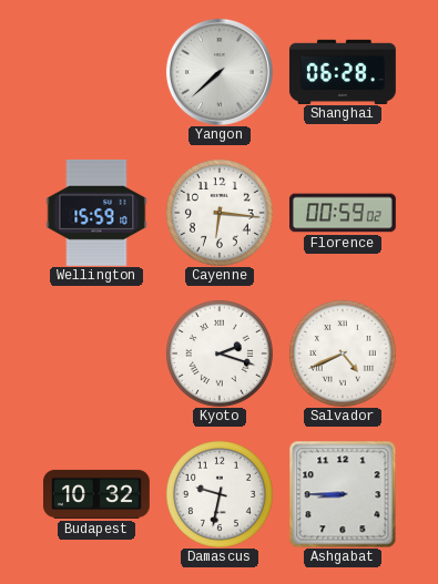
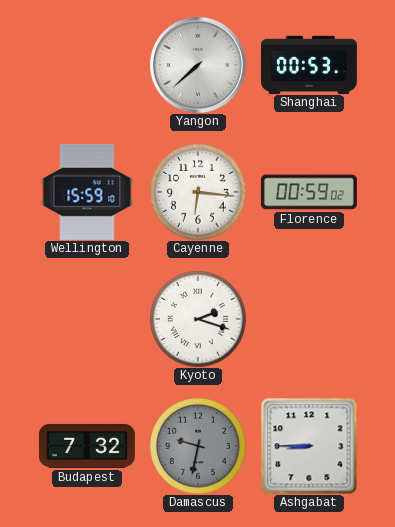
Shanghai: 06:28 -> 00:53
Salvador: 4:41 -> none
Budapest: 10:32 -> 7:32
Damascus dial: white -> grey
